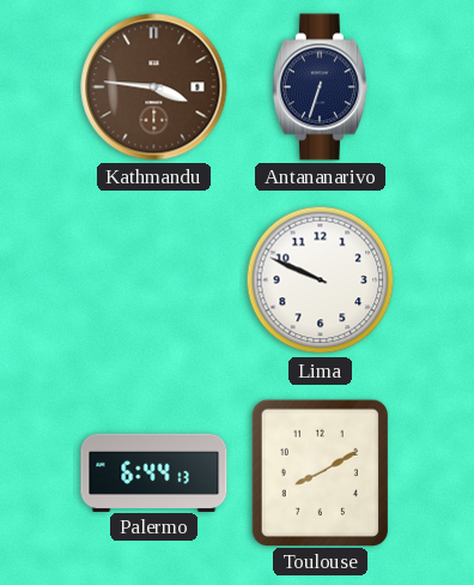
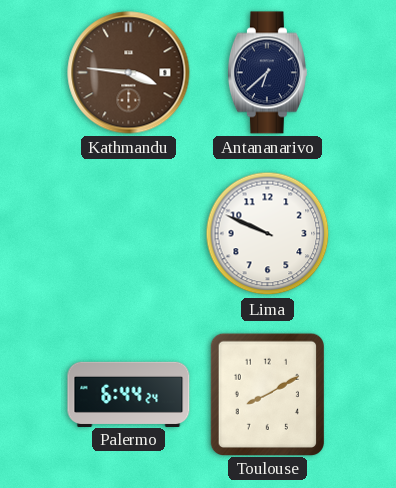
Antananarivo: 6:33 -> 6:38
Palermo: 6:44:13 -> 6:44:24
